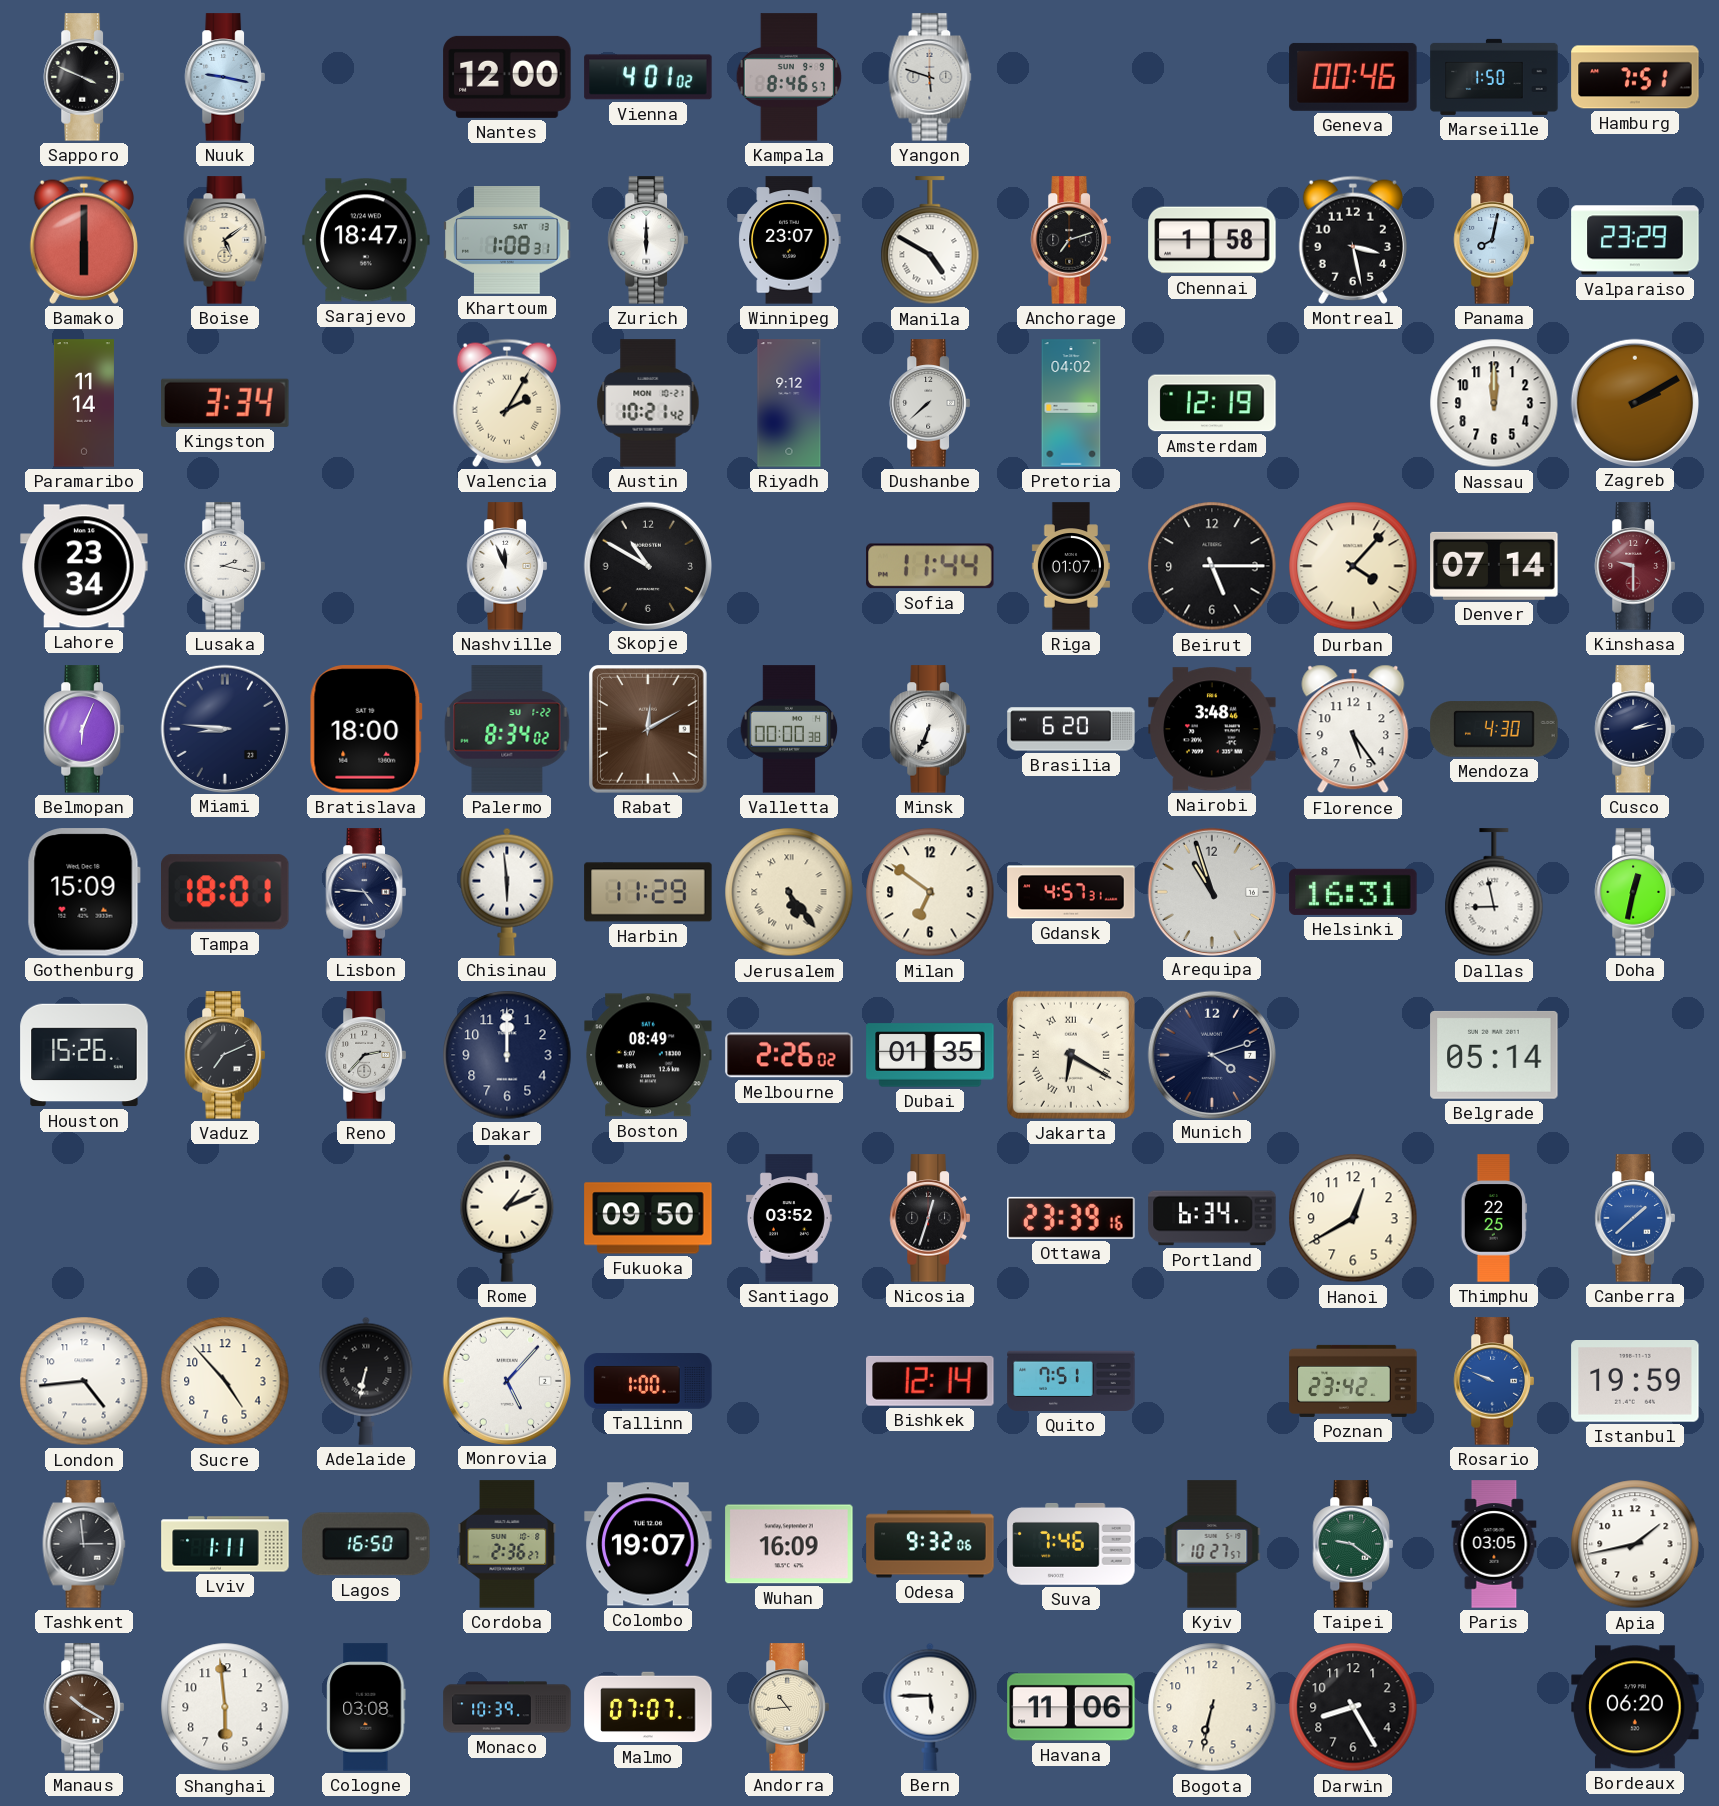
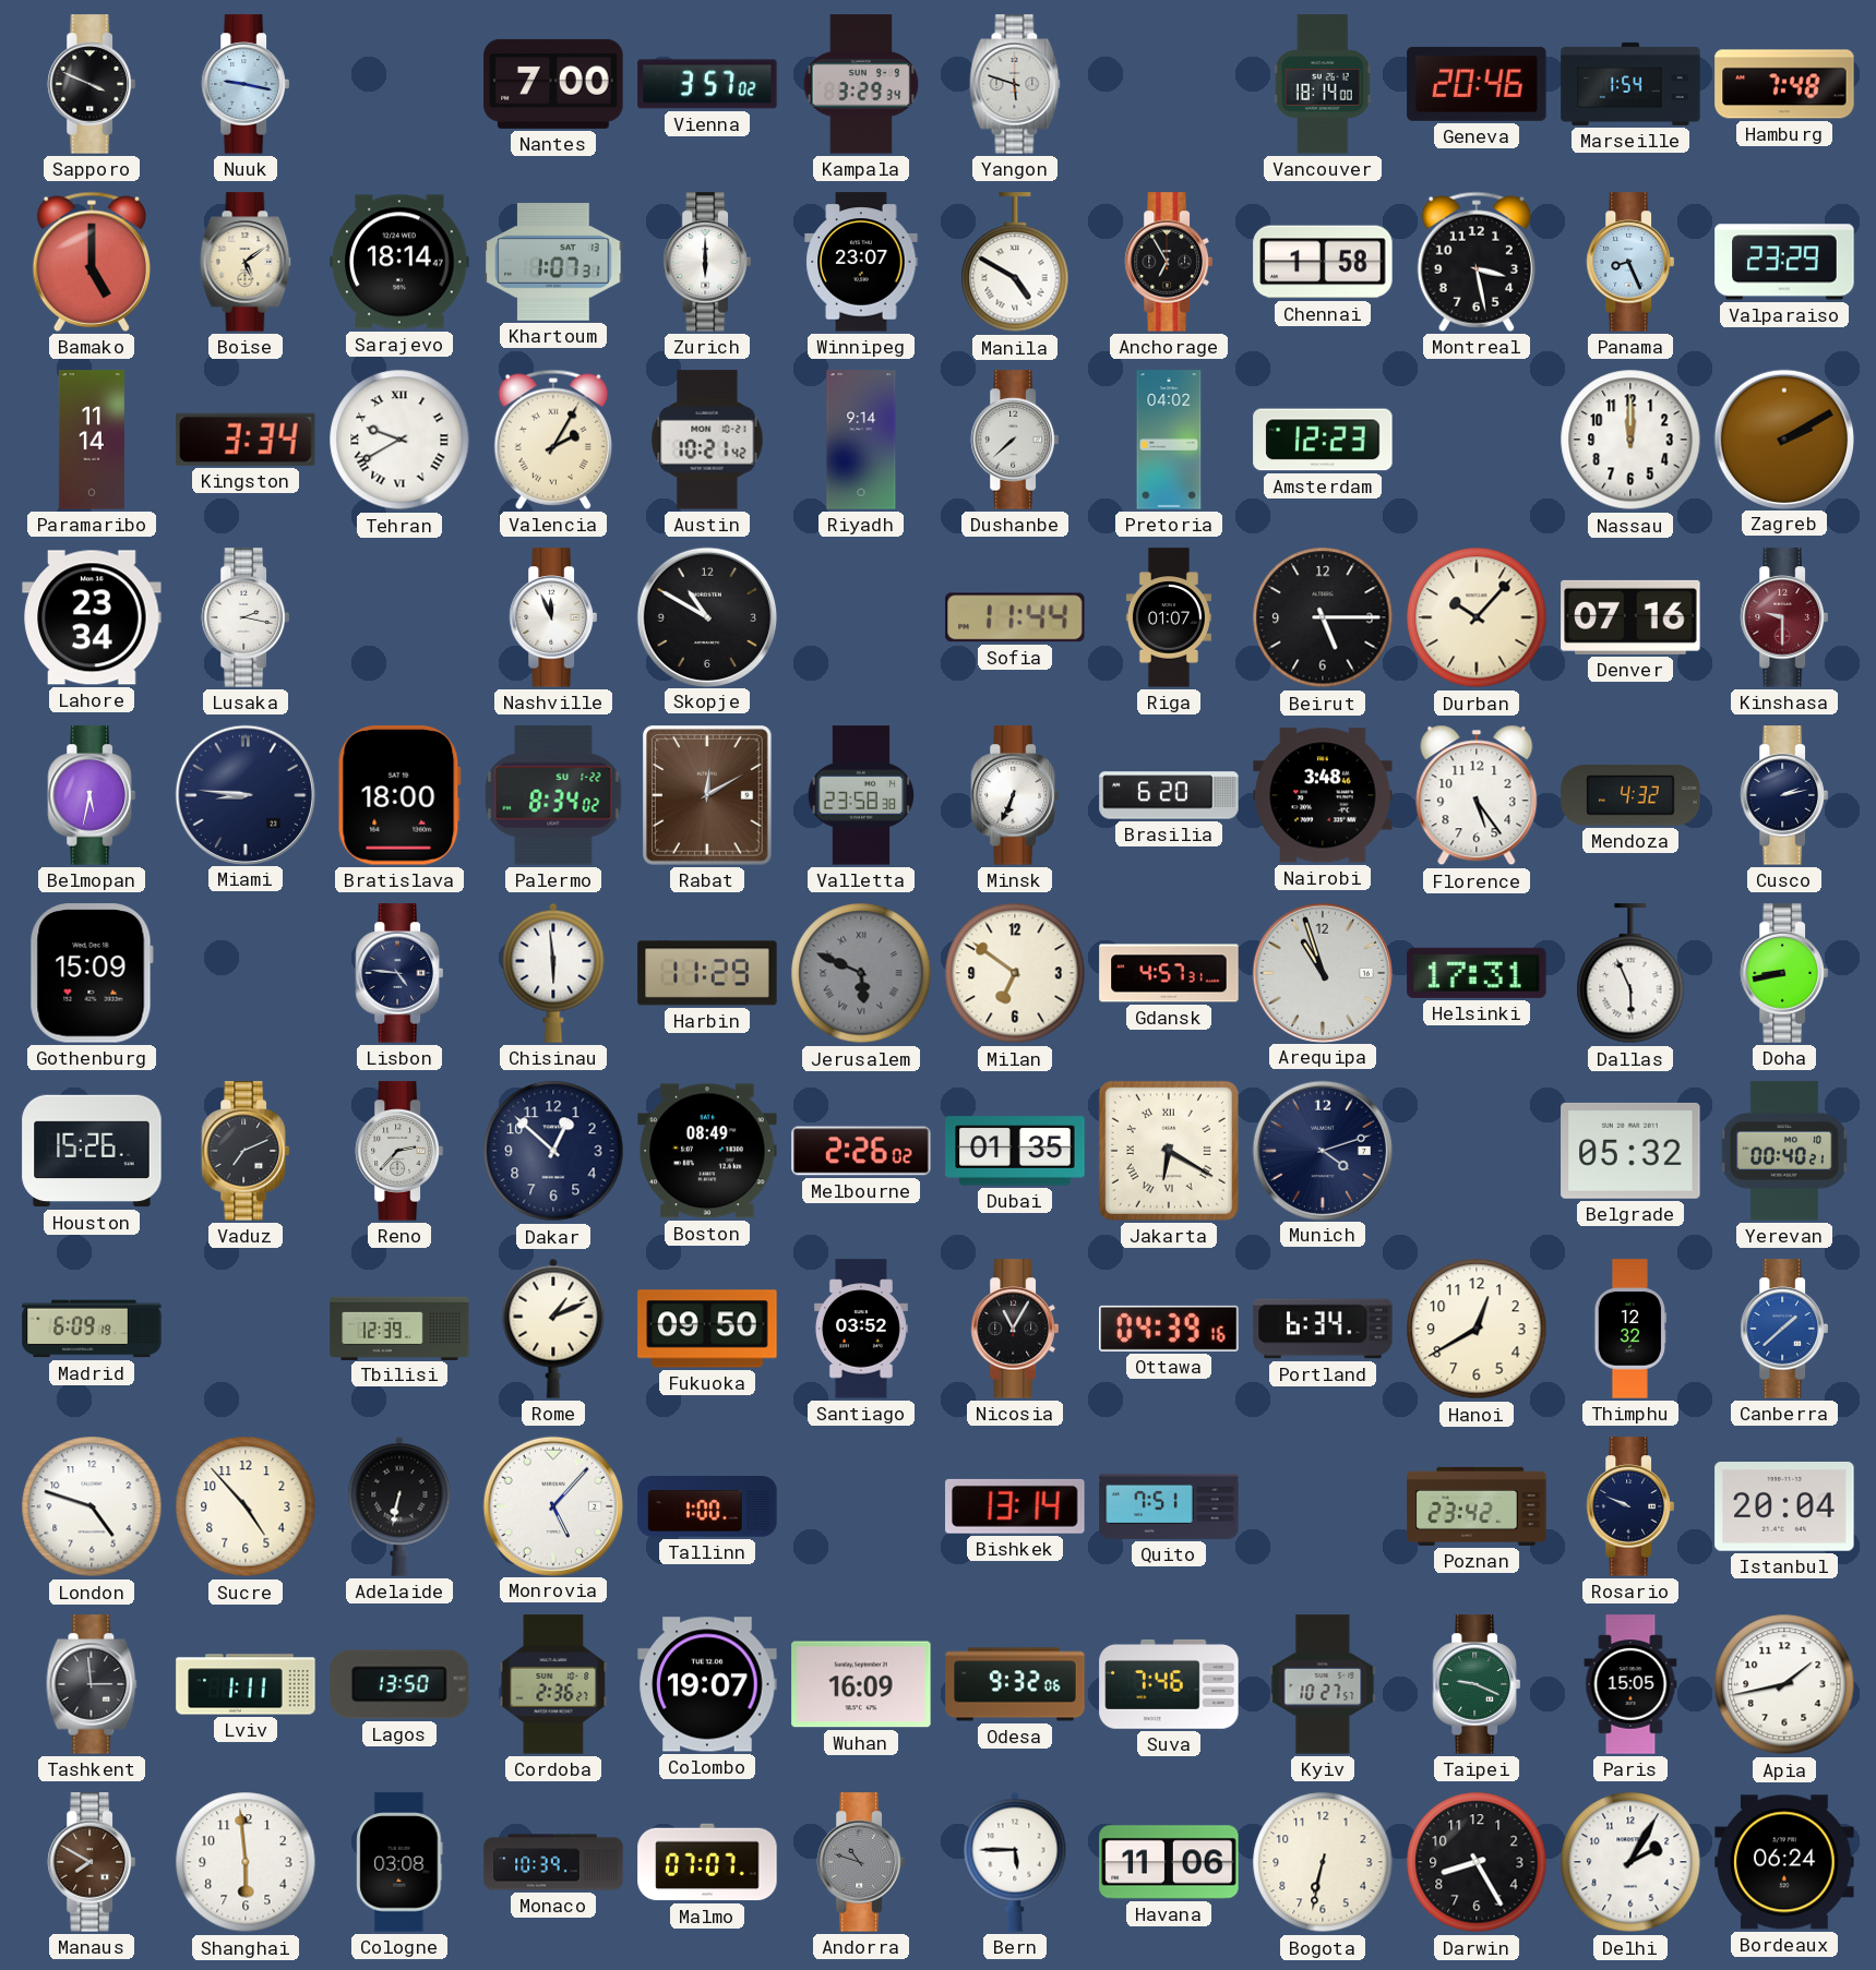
Nantes: 12:00 -> 7:00
Vienna: 4:01 -> 3:57
Kampala: 8:46 -> 3:29
Vancouver: none -> 18:14
Geneva: 00:46 -> 20:46
Marseille: 1:50 -> 1:54
Hamburg: 7:51 -> 7:48
Bamako: 6:00 -> 5:00
Sarajevo: 18:47 -> 18:14
Khartoum: 1:08 -> 1:07
Anchorage: 7:12 -> 6:55
Panama: 8:02 -> 8:26
Tehran: none -> 9:40
Riyadh: 9:12 -> 9:14
Amsterdam: 12:19 -> 12:23
Durban: 4:07 -> 10:07
Denver: 07:14 -> 07:16
Belmopan: 6:04 -> 5:32
Valletta: 00:00 -> 23:58
Mendoza: 4:30 -> 4:32
Tampa: 18:01 -> none
Jerusalem: 5:24 -> 5:49
Jerusalem dial: cream -> grey
Helsinki: 16:31 -> 17:31
Dallas: 8:58 -> 5:56
Doha: 12:32 -> 8:43
Dakar: 12:00 -> 12:52
Belgrade: 05:14 -> 05:32
Yerevan: none -> 00:40
Madrid: none -> 6:09
Tbilisi: none -> 12:39
Nicosia: 12:33 -> 11:05
Ottawa: 23:39 -> 04:39
Thimphu: 22:25 -> 12:32
London: 4:44 -> 4:48
Bishkek: 12:14 -> 13:14
Rosario dial: blue -> navy
Istanbul: 19:59 -> 20:04
Lagos: 16:50 -> 13:50
Taipei: 9:21 -> 9:19
Paris: 03:05 -> 15:05
Manaus: 10:20 -> 7:50
Andorra: 10:44 -> 10:48
Andorra dial: cream -> grey
Delhi: none -> 2:05
Bordeaux: 06:20 -> 06:24
